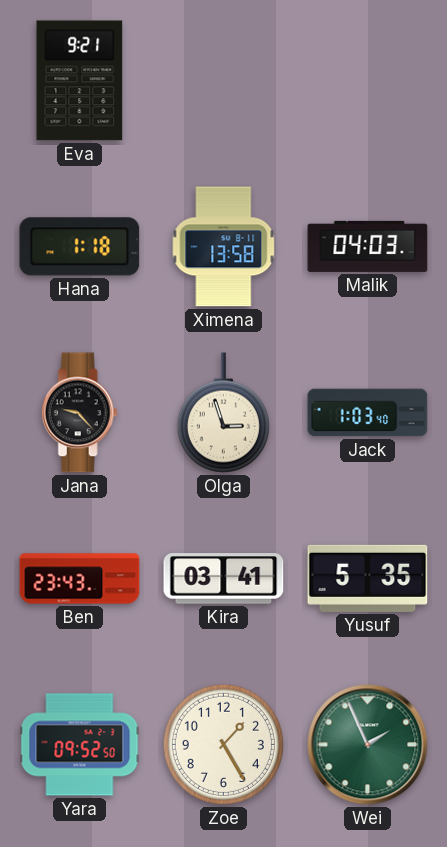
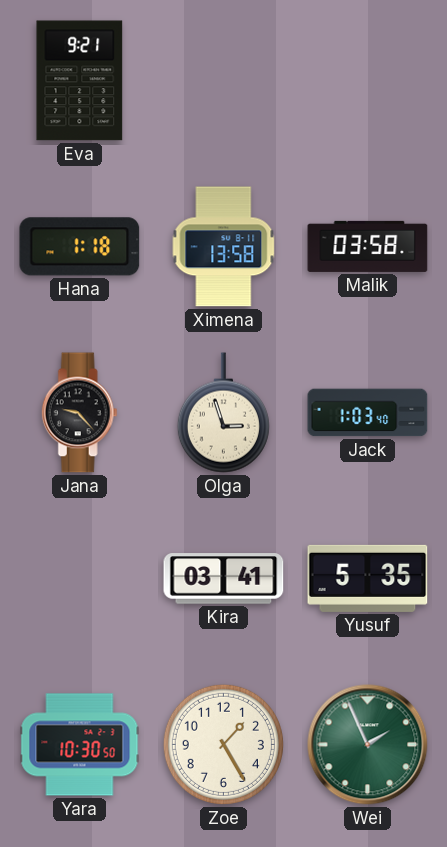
Malik: 04:03 -> 03:58
Ben: 23:43 -> none
Yara: 09:52 -> 10:30
